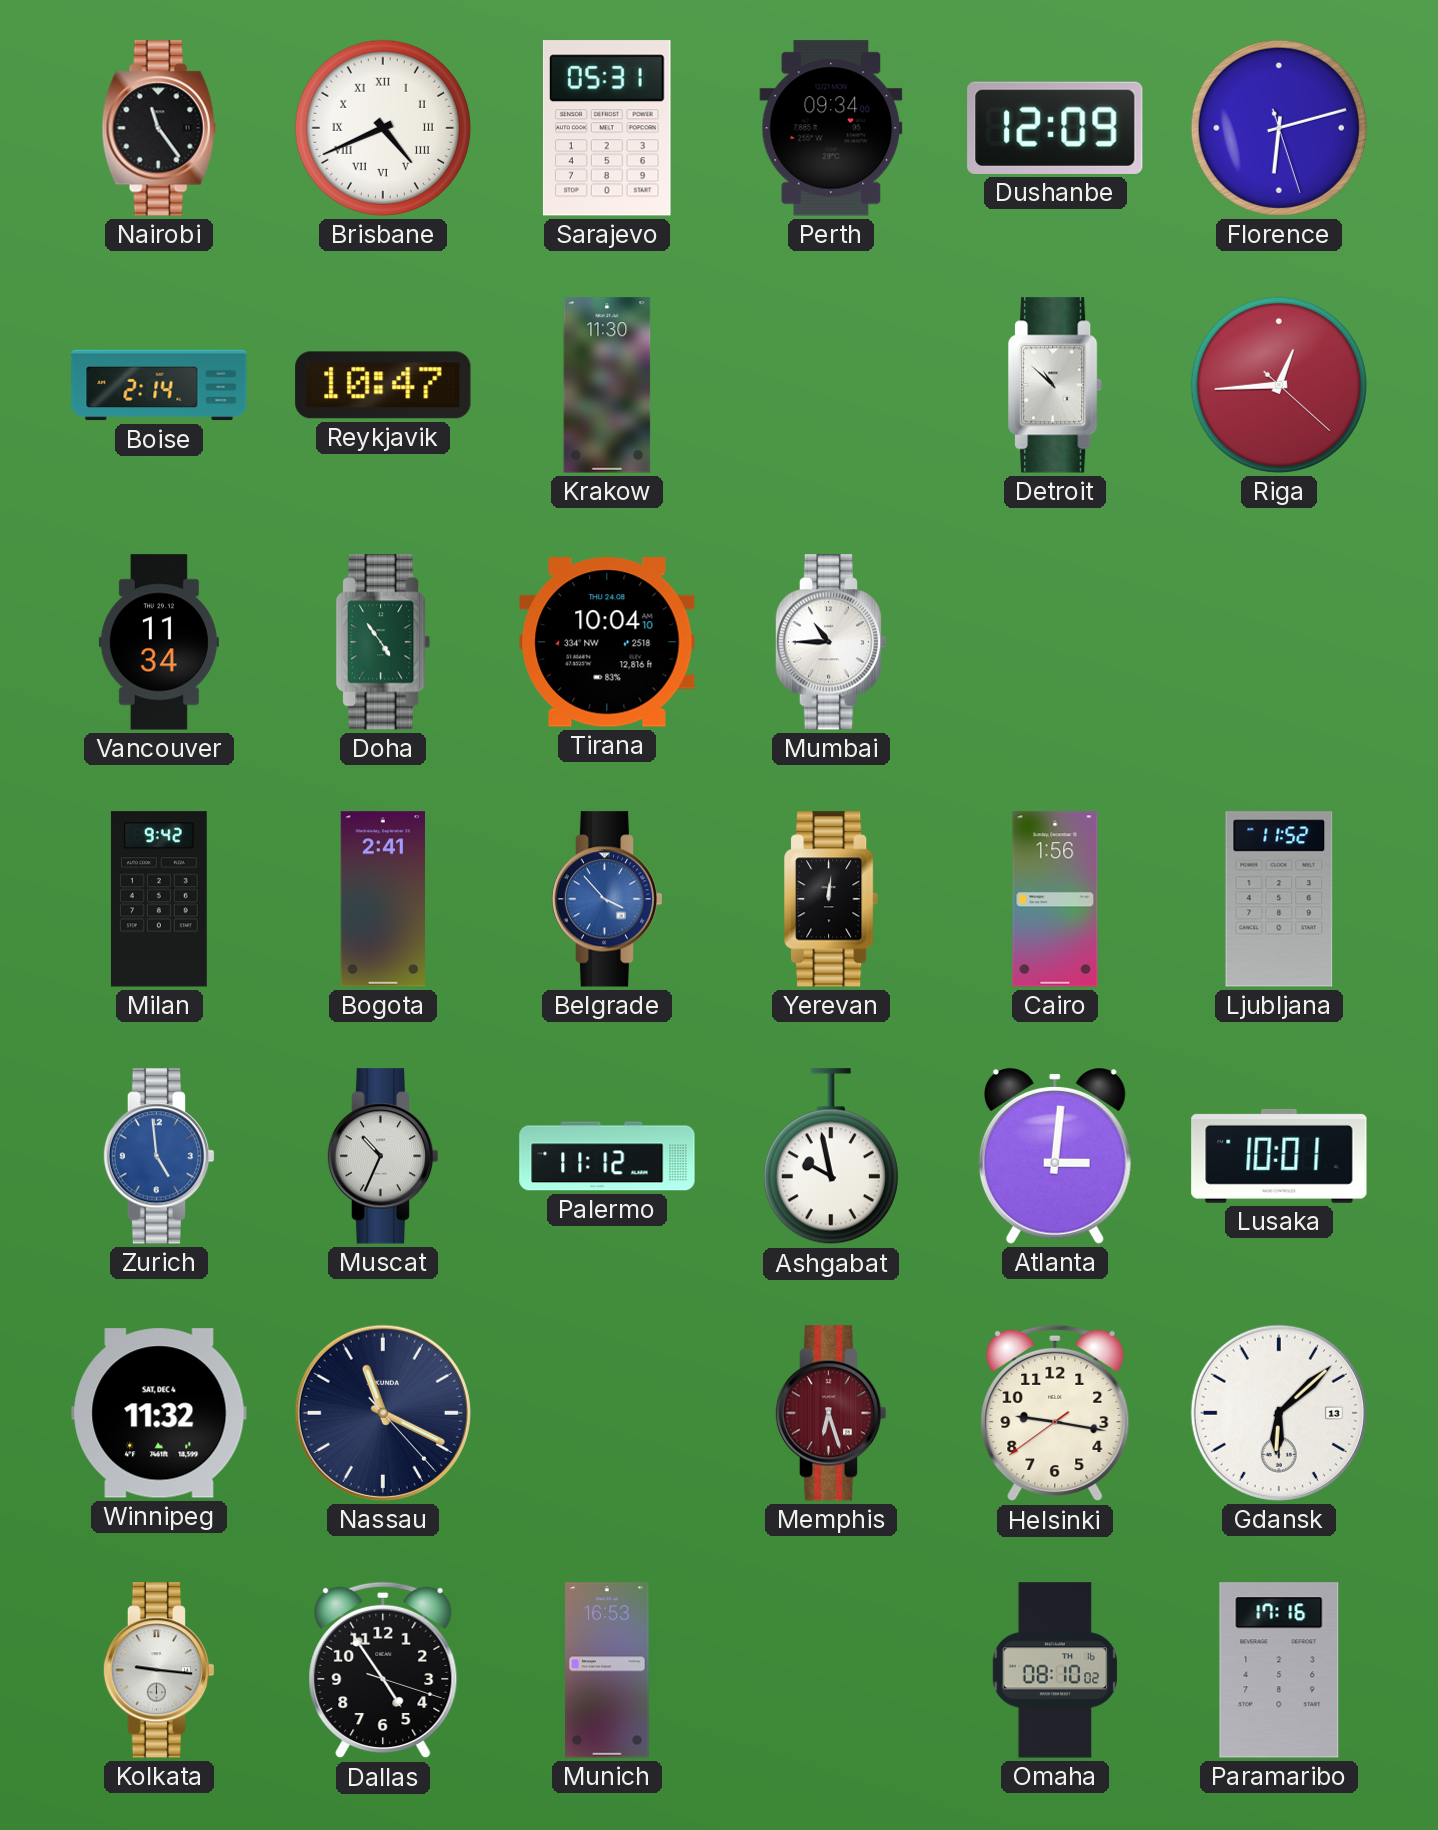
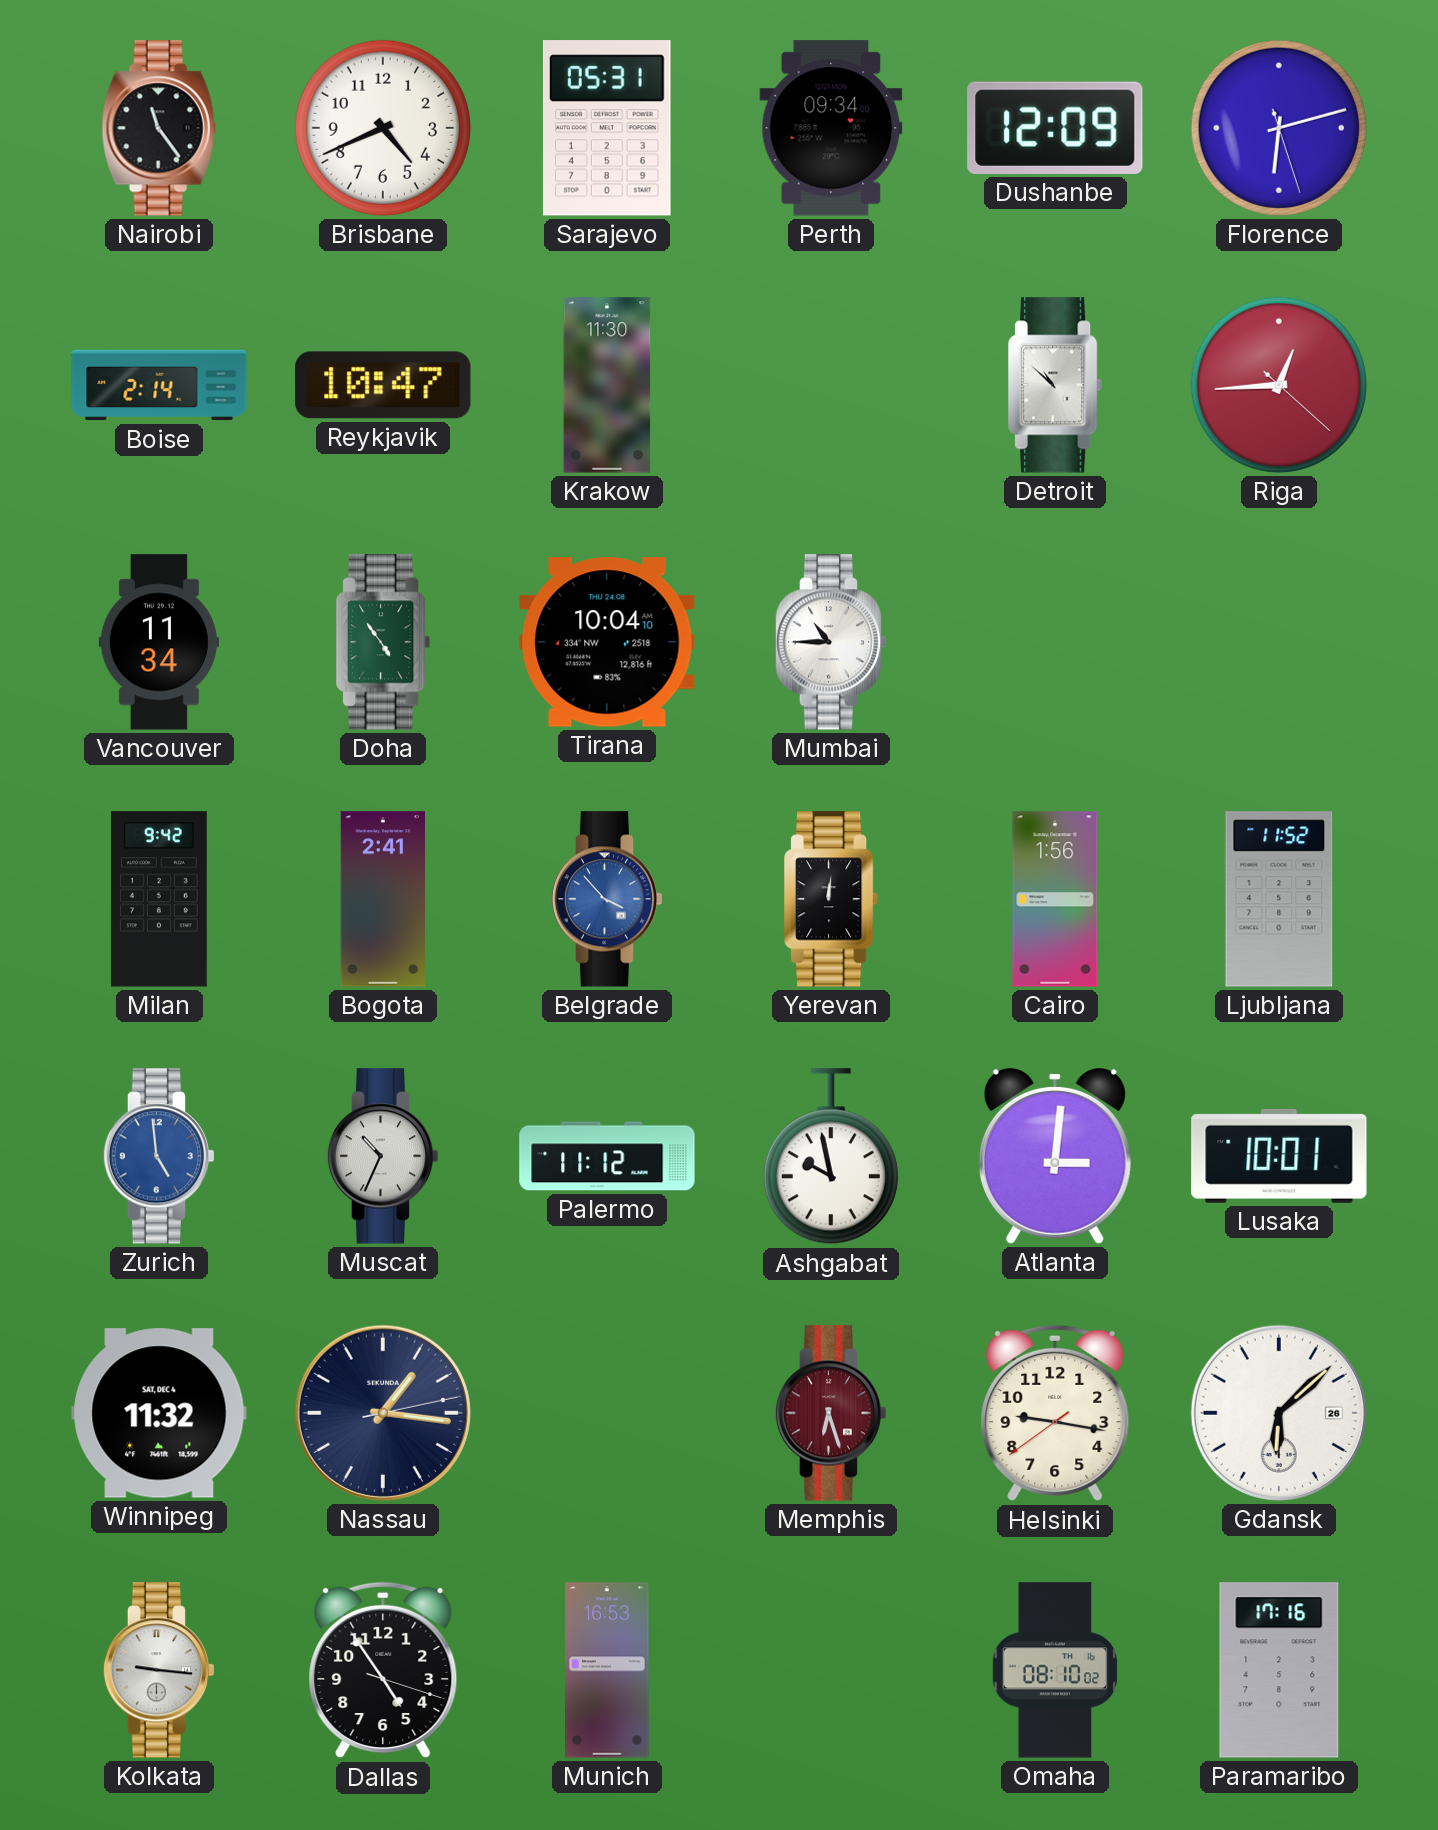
Brisbane numerals: Roman -> Arabic
Nassau: 11:19 -> 1:16
Gdansk date: 13 -> 26
